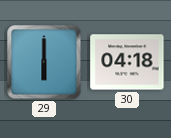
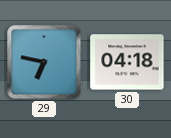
29: 6:00 -> 6:47
